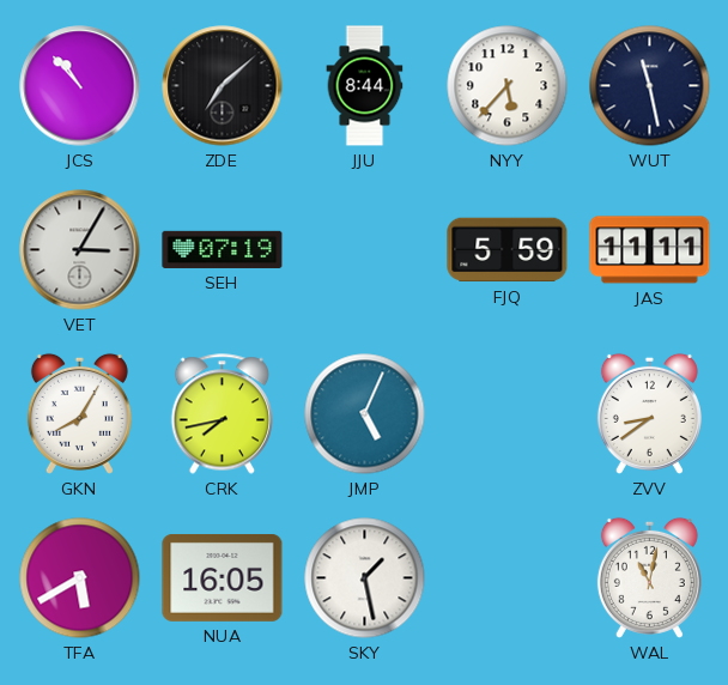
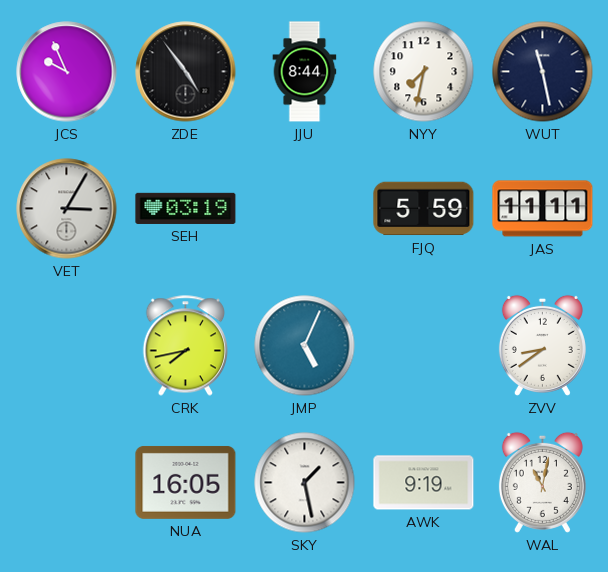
JCS: 10:53 -> 9:56
ZDE: 7:08 -> 4:54
NYY: 5:37 -> 7:32
SEH: 07:19 -> 03:19
GKN: 8:05 -> none
TFA: 5:40 -> none
AWK: none -> 9:19
